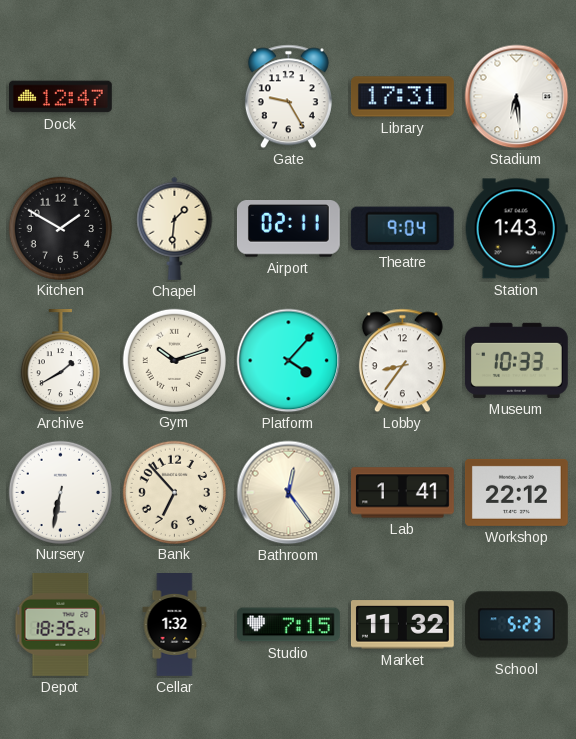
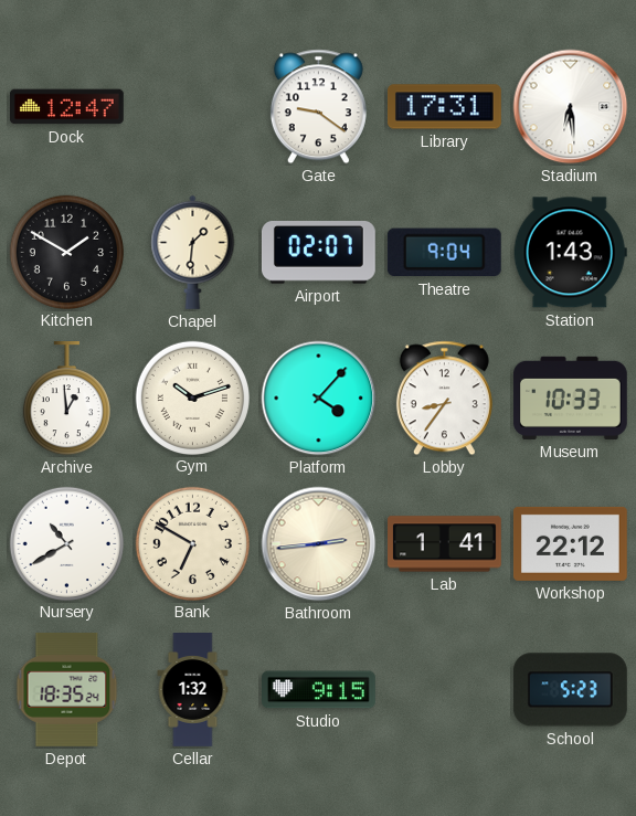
Gate: 9:25 -> 9:21
Airport: 02:11 -> 02:07
Archive: 1:40 -> 12:59
Nursery: 6:32 -> 10:40
Bank: 6:53 -> 6:50
Bathroom: 12:24 -> 2:44
Studio: 7:15 -> 9:15
Market: 11:32 -> none
